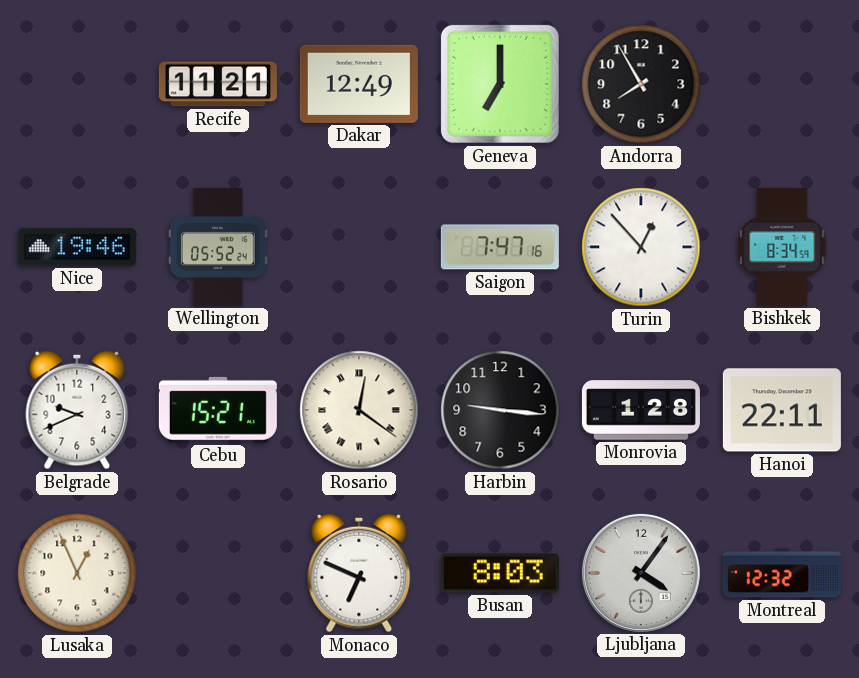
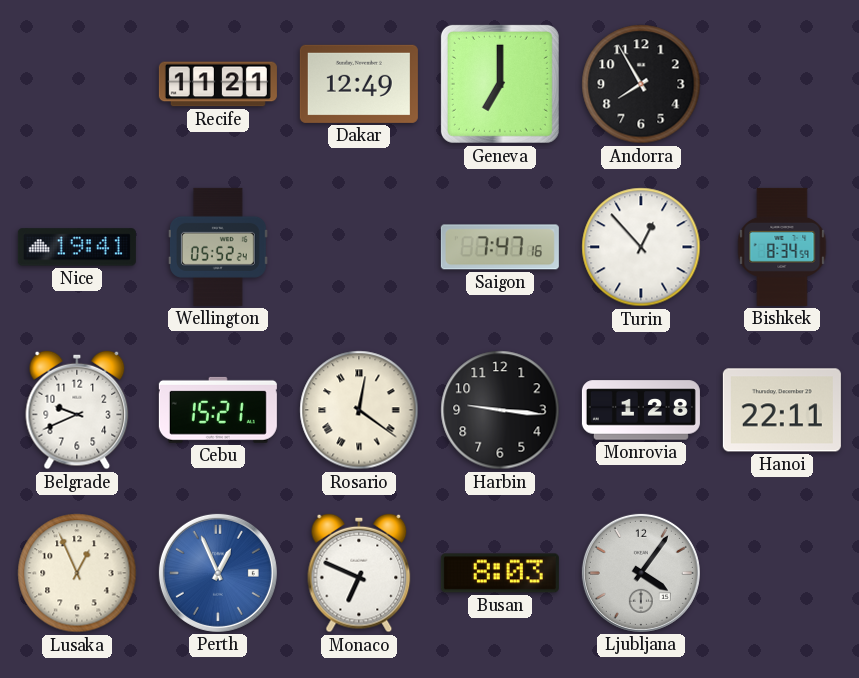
Nice: 19:46 -> 19:41
Perth: none -> 12:56
Montreal: 12:32 -> none
